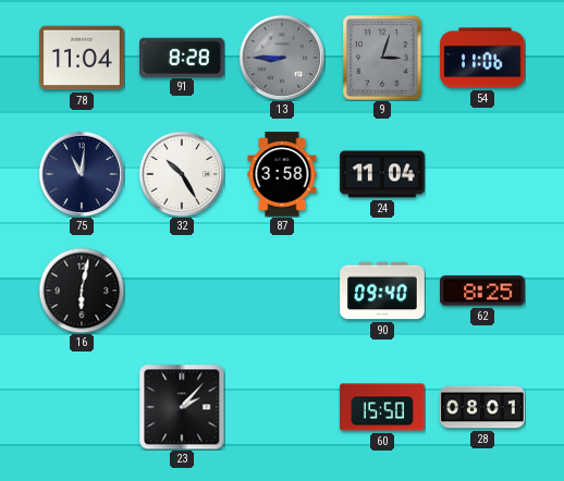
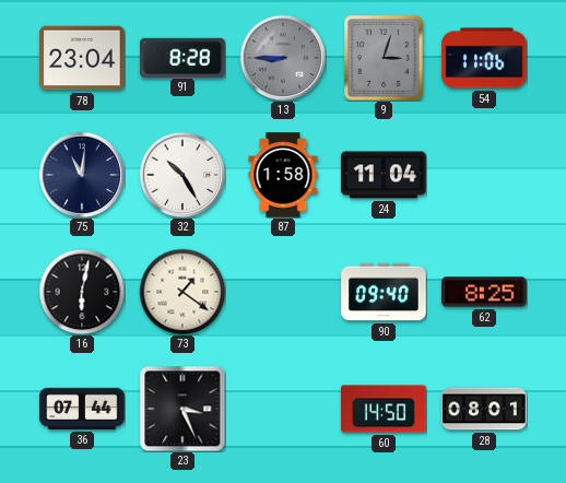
78: 11:04 -> 23:04
87: 3:58 -> 1:58
73: none -> 1:21
36: none -> 07:44
23: 2:07 -> 3:26
60: 15:50 -> 14:50
